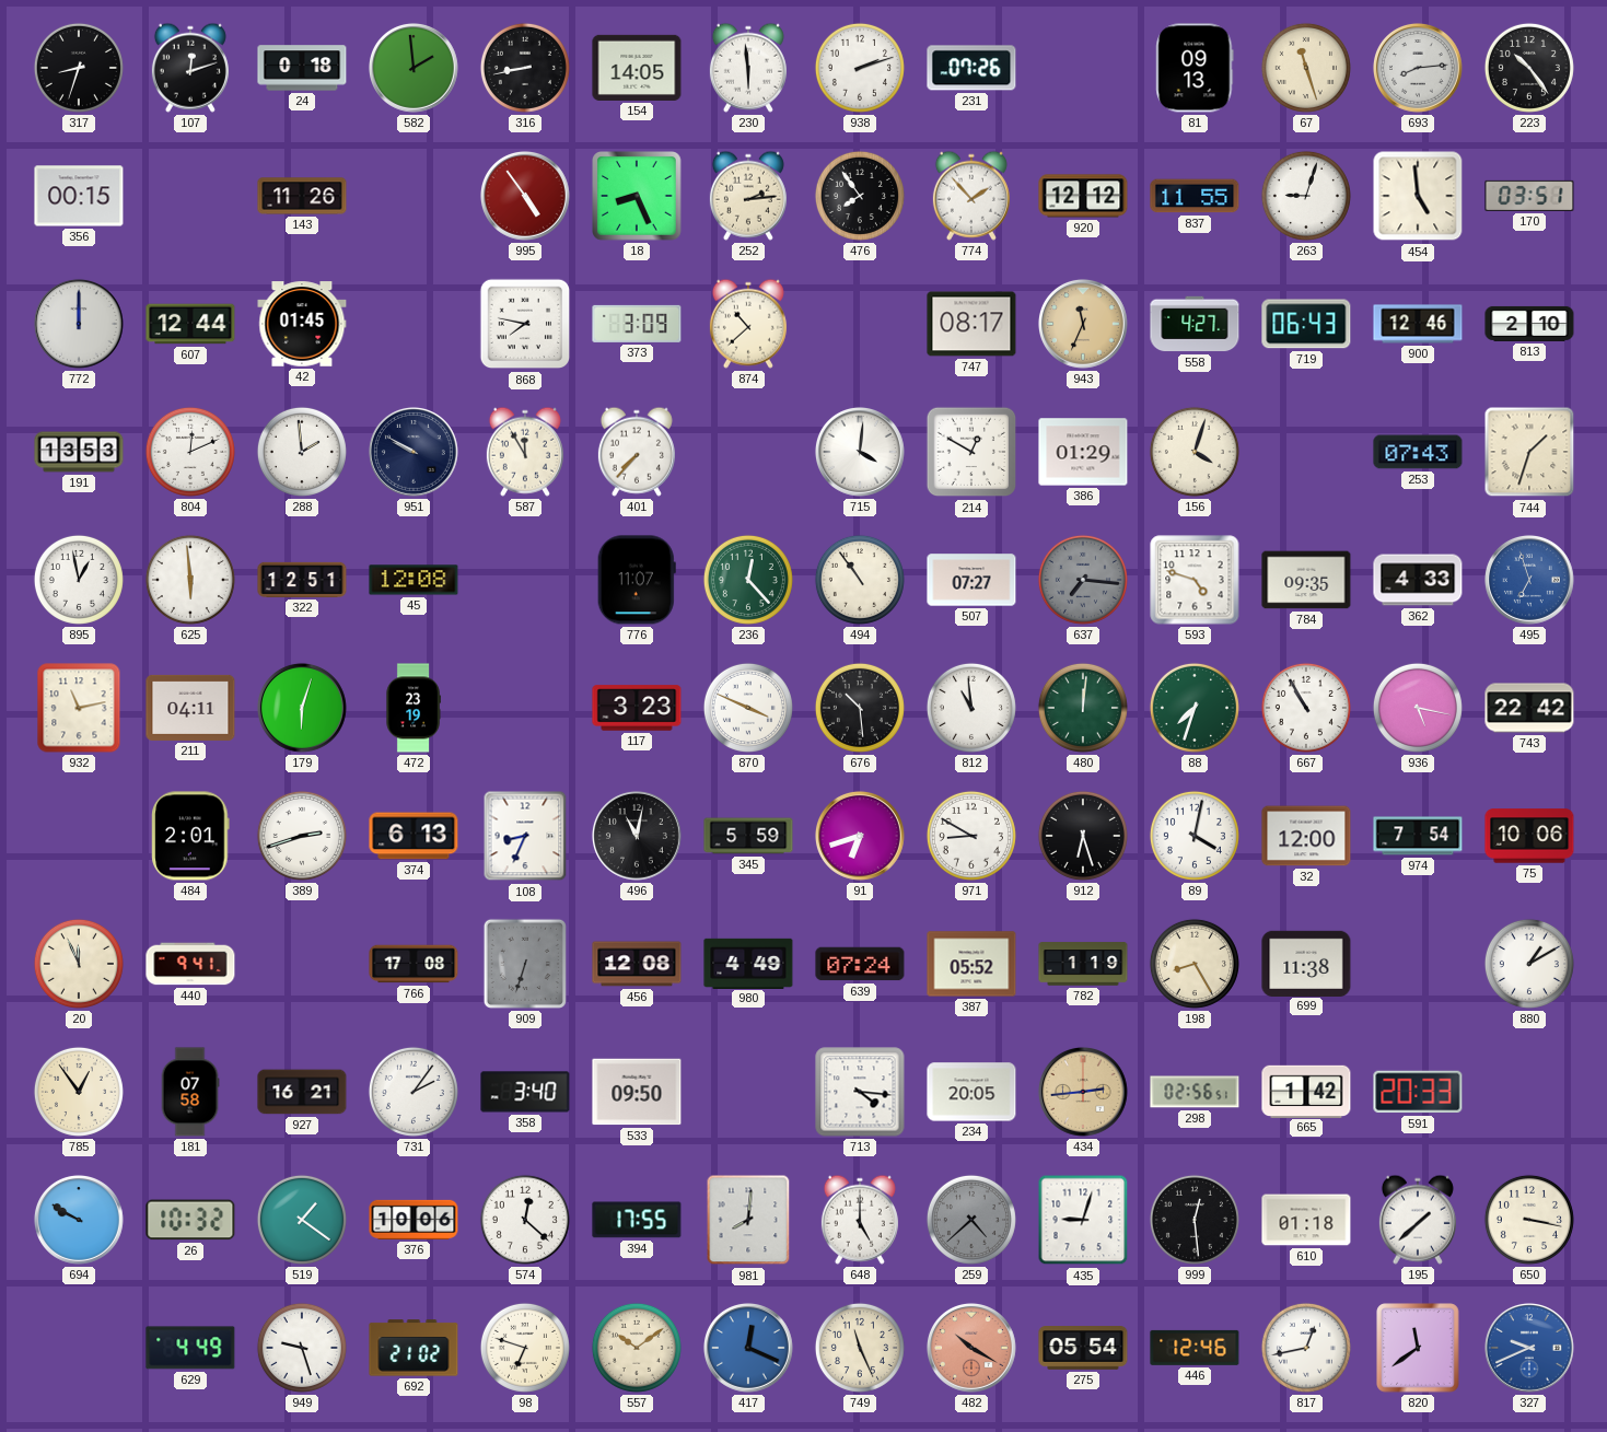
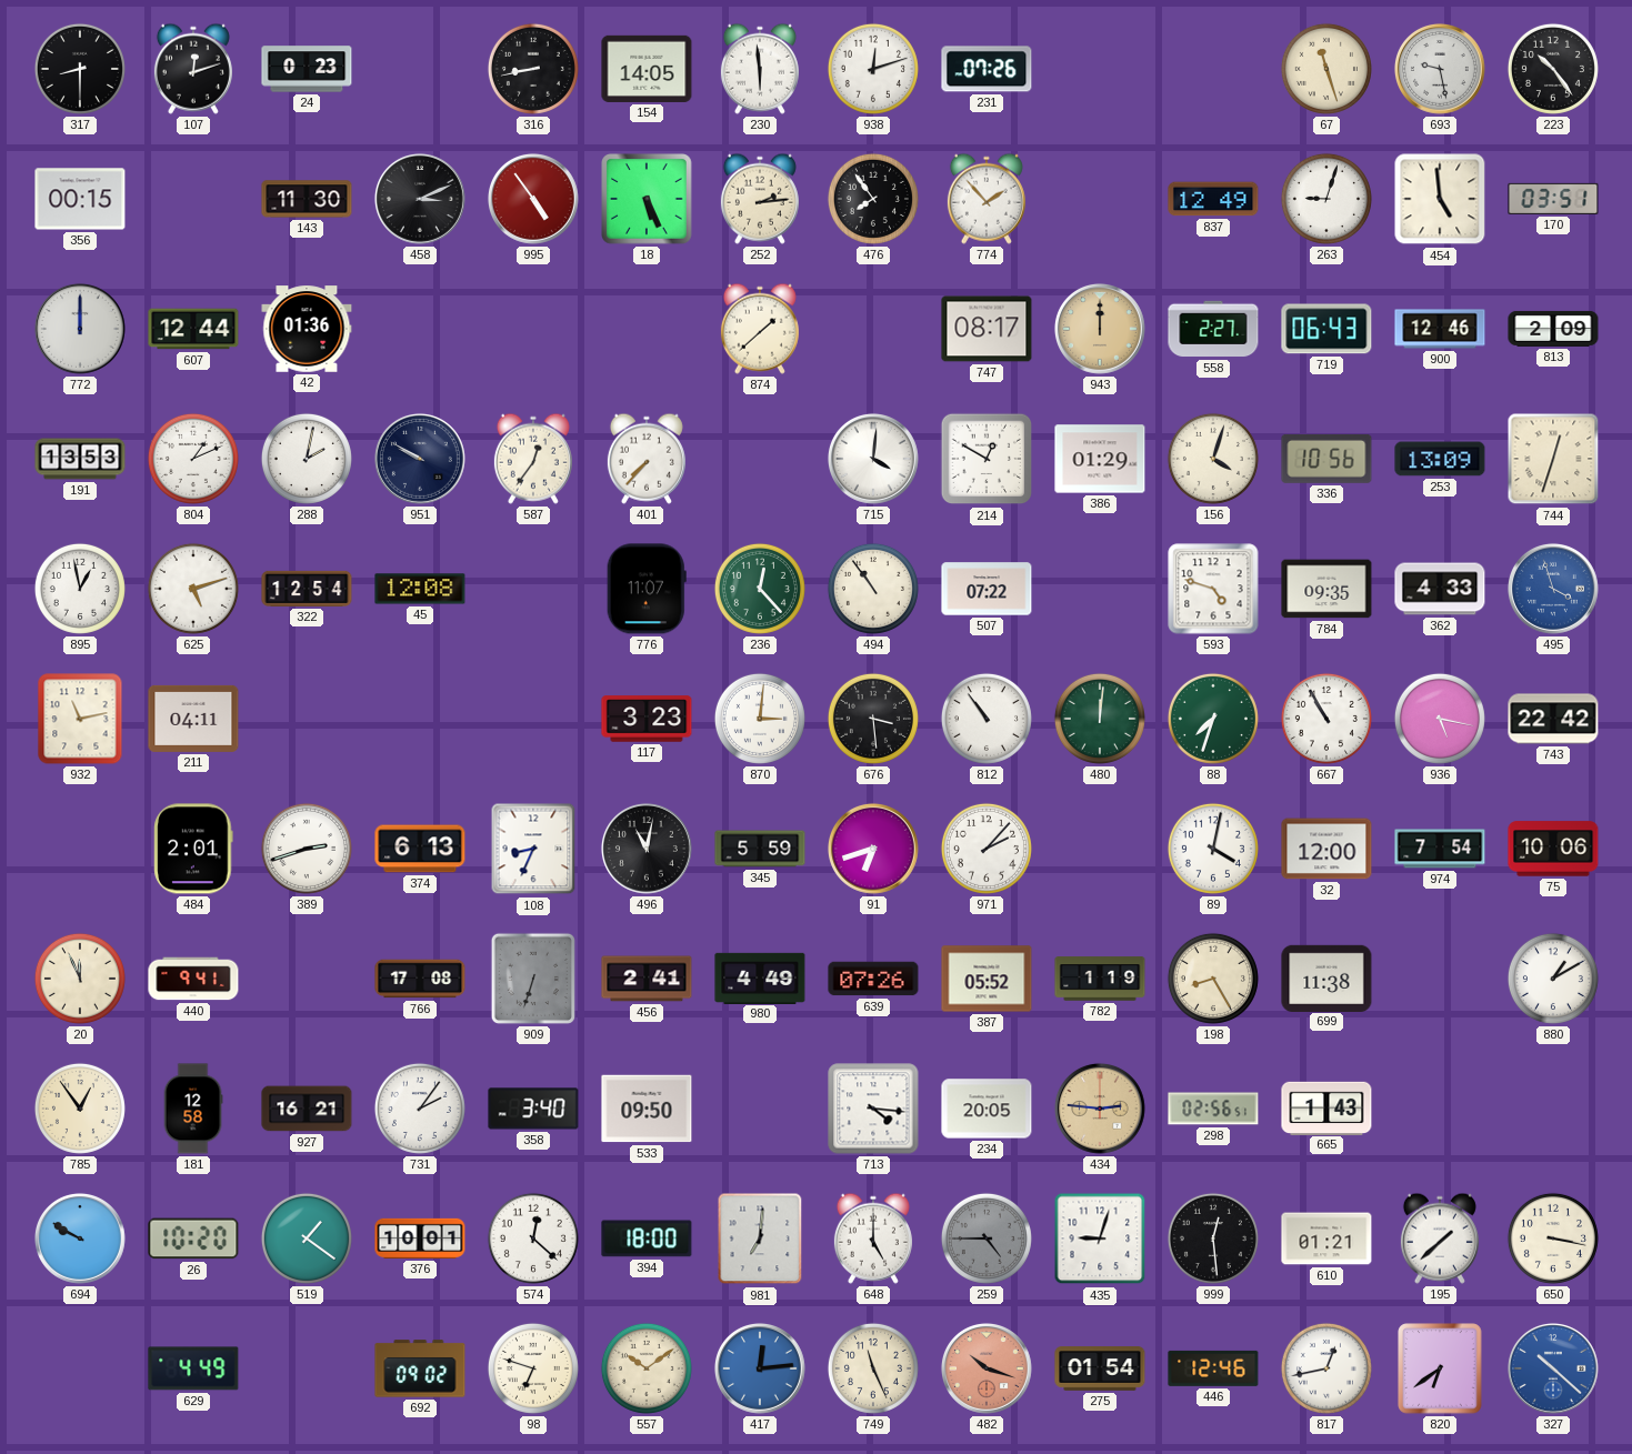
317: 8:33 -> 8:30
24: 0:18 -> 0:23
582: 1:59 -> none
938: 2:12 -> 12:12
81: 09:13 -> none
693: 8:14 -> 9:28
143: 11:26 -> 11:30
458: none -> 3:11
18: 8:26 -> 5:26
920: 12:12 -> none
837: 11:55 -> 12:49
42: 01:45 -> 01:36
868: 7:47 -> none
373: 3:09 -> none
874: 10:38 -> 1:38
943: 11:34 -> 12:00
558: 4:27 -> 2:27
813: 2:10 -> 2:09
804: 12:11 -> 1:11
288: 1:59 -> 2:02
587: 11:55 -> 12:36
336: none -> 10:56
253: 07:43 -> 13:09
744: 1:33 -> 12:33
625: 5:59 -> 5:12
322: 12:51 -> 12:54
507: 07:27 -> 07:22
637: 7:16 -> none
495: 6:57 -> 3:57
179: 6:03 -> none
472: 23:19 -> none
870: 3:49 -> 3:01
676: 10:29 -> 3:29
812: 10:59 -> 10:54
971: 8:50 -> 2:07
912: 6:27 -> none
456: 12:08 -> 2:41
639: 07:24 -> 07:26
181: 07:58 -> 12:58
434: 2:44 -> 2:46
665: 1:42 -> 1:43
591: 20:33 -> none
26: 10:32 -> 10:20
376: 10:06 -> 10:01
394: 17:55 -> 18:00
981: 8:01 -> 7:01
259: 4:38 -> 4:45
610: 01:18 -> 01:21
949: 9:27 -> none
692: 21:02 -> 09:02
417: 12:19 -> 12:14
482: 10:20 -> 10:18
275: 05:54 -> 01:54
820: 11:39 -> 6:39
327: 9:41 -> 10:22
